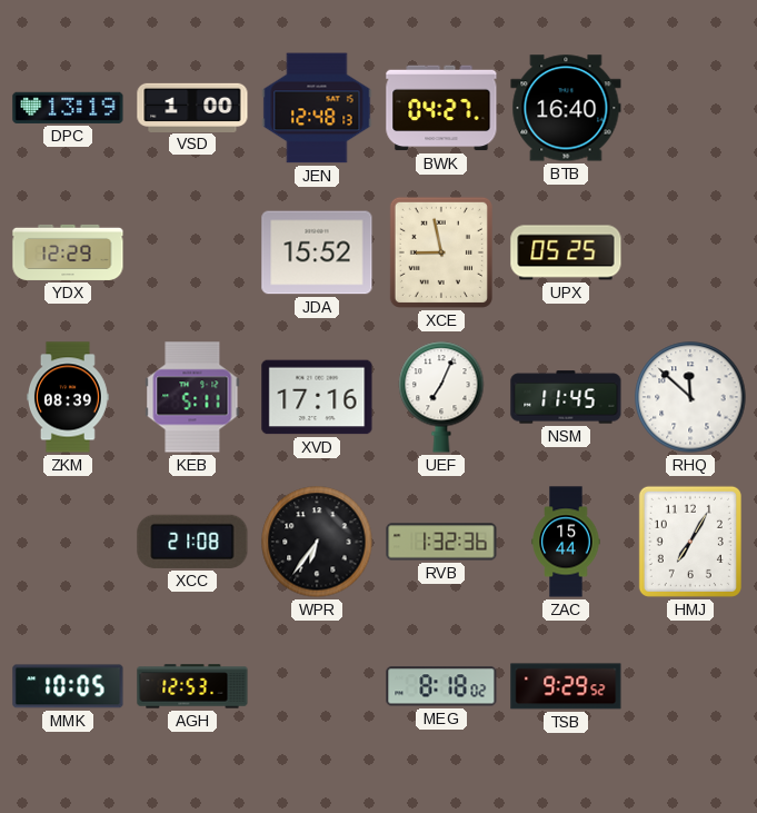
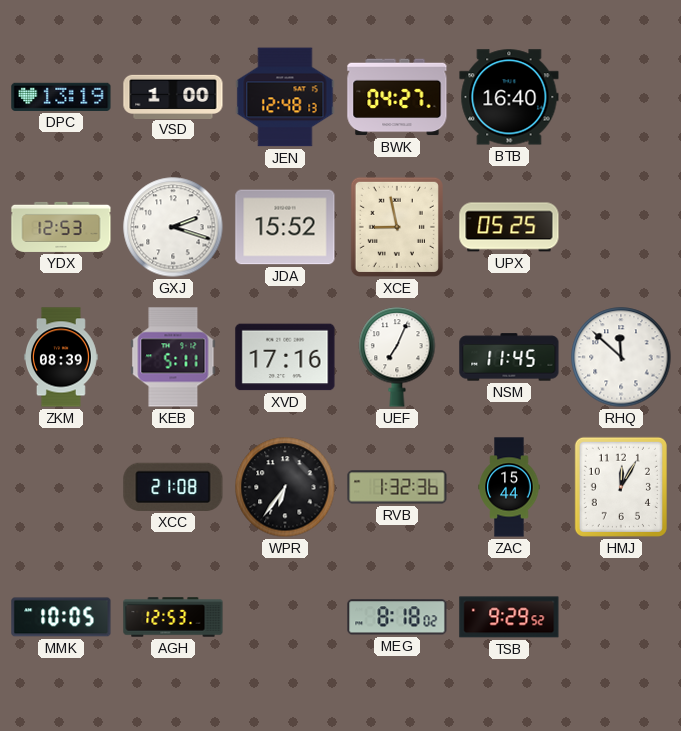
YDX: 12:29 -> 12:53
GXJ: none -> 2:18
HMJ: 7:05 -> 12:05
